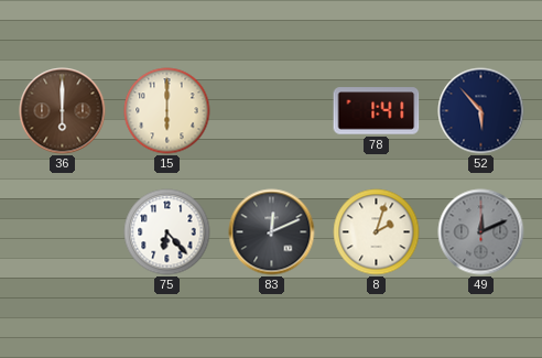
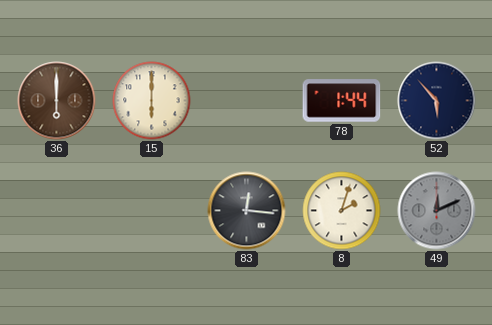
78: 1:41 -> 1:44
75: 6:23 -> none
83: 12:11 -> 12:16
